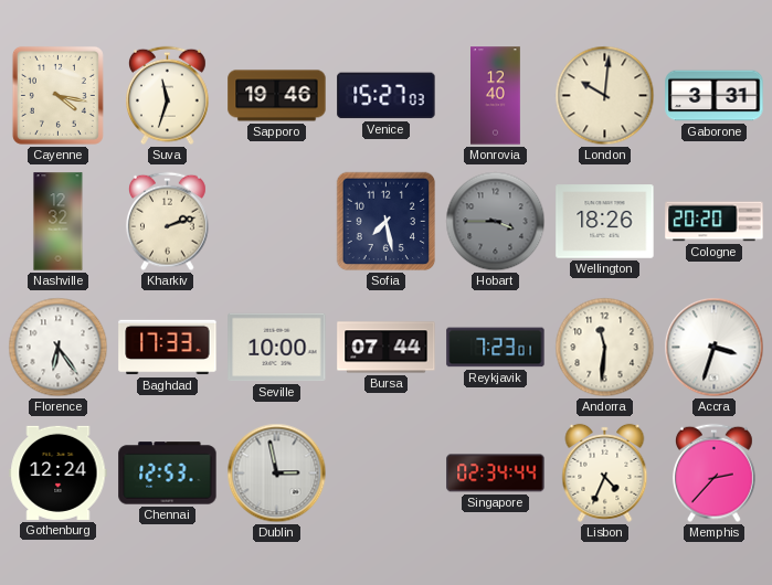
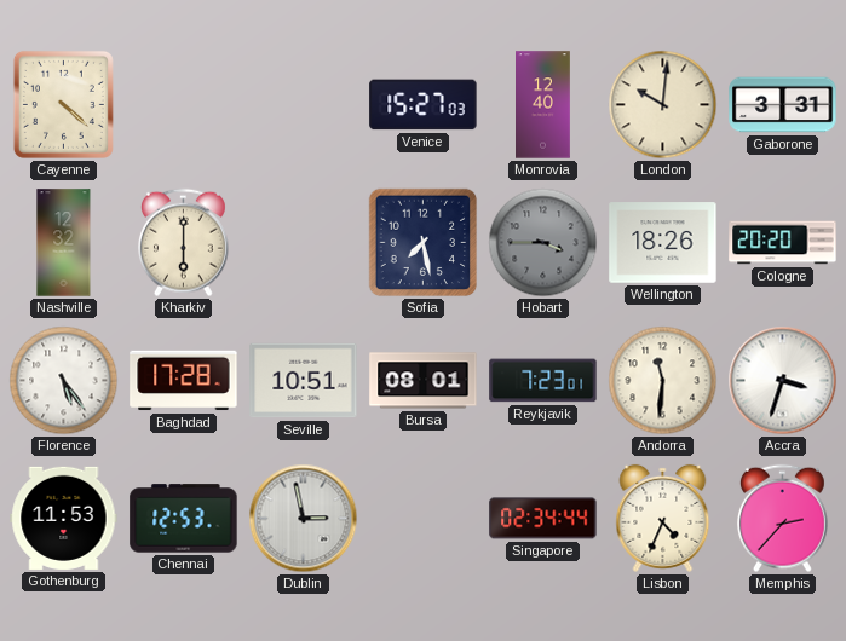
Cayenne: 4:17 -> 4:22
Suva: 11:33 -> none
Sapporo: 19:46 -> none
Kharkiv: 2:12 -> 6:00
Florence: 6:24 -> 5:24
Baghdad: 17:33 -> 17:28
Seville: 10:00 -> 10:51
Bursa: 07:44 -> 08:01
Gothenburg: 12:24 -> 11:53
